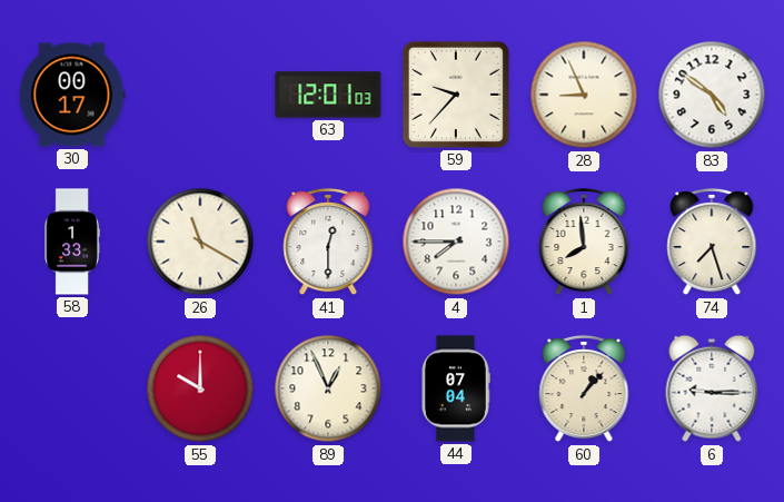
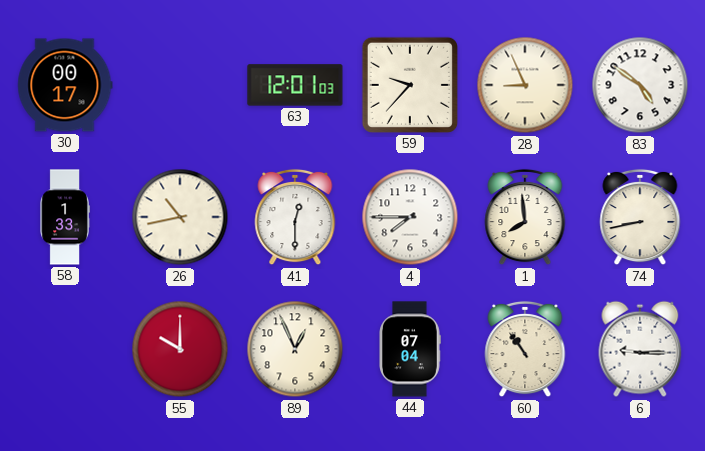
26: 11:20 -> 10:43
74: 7:27 -> 8:43
60: 1:07 -> 10:54
